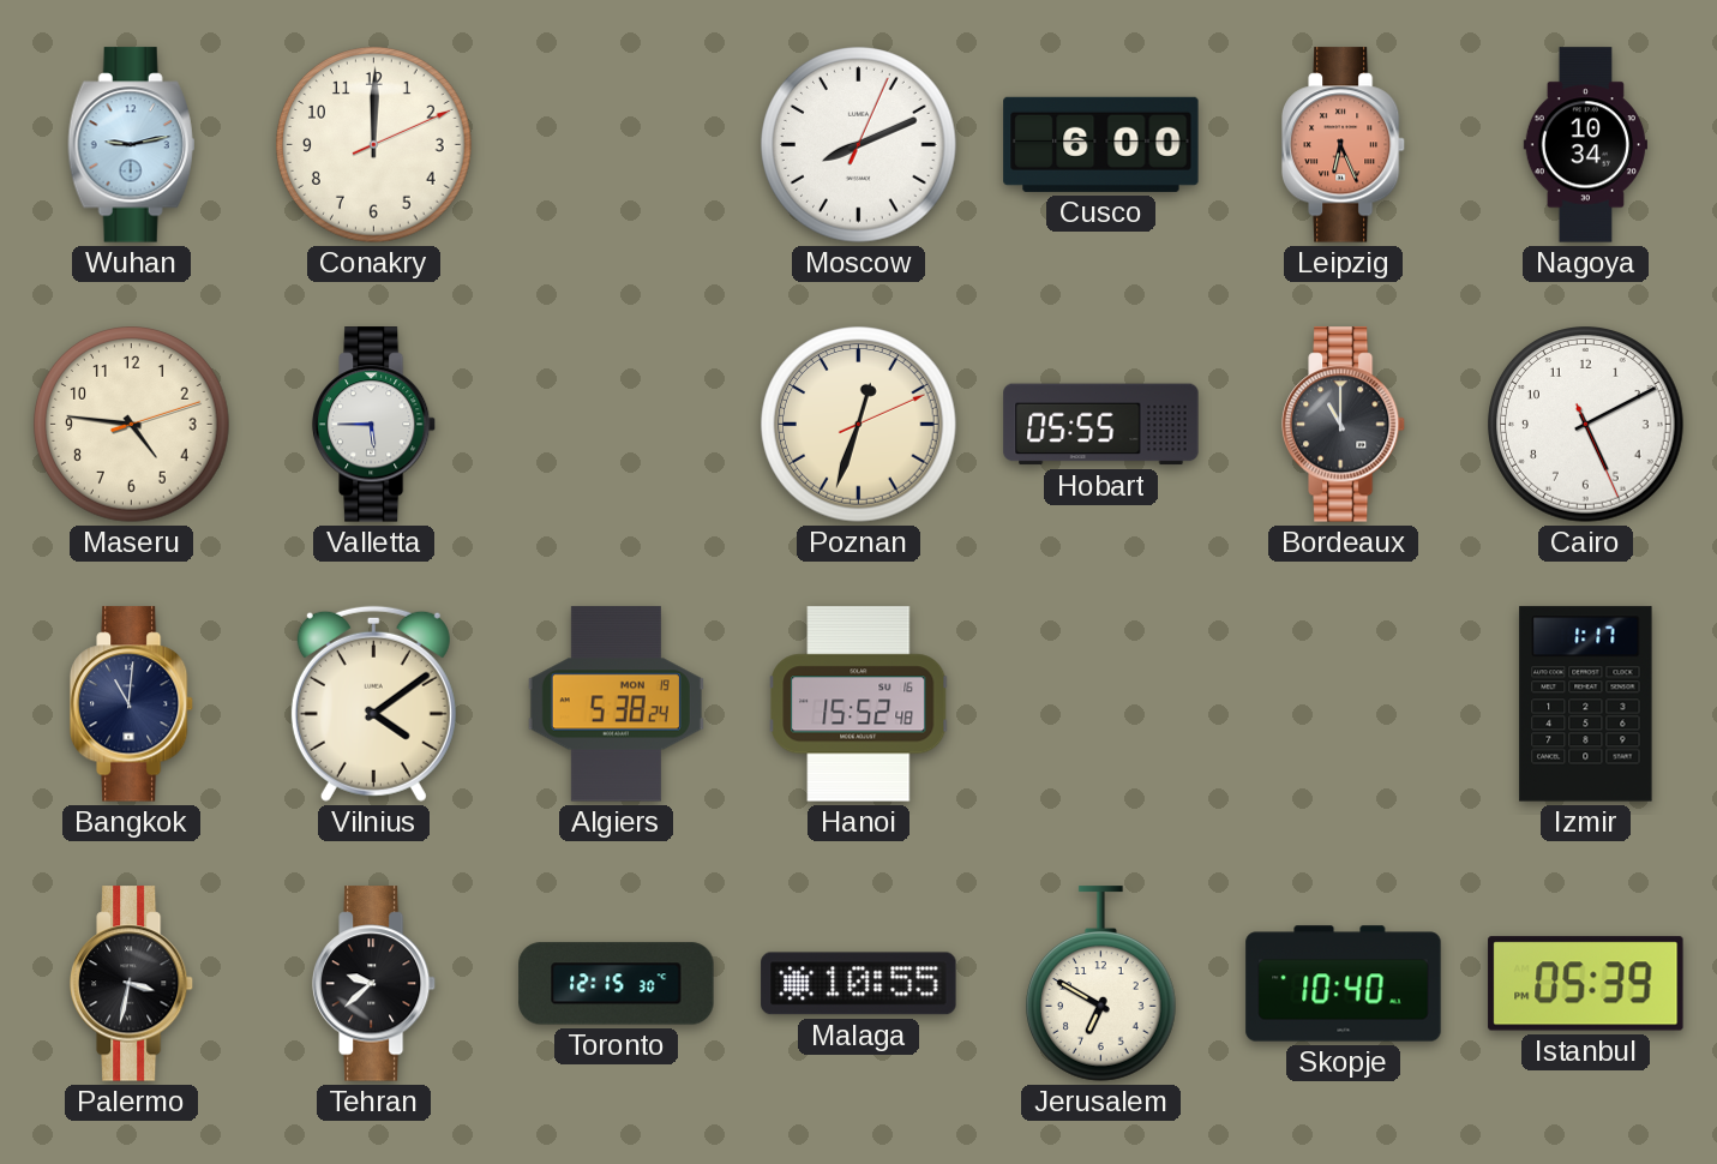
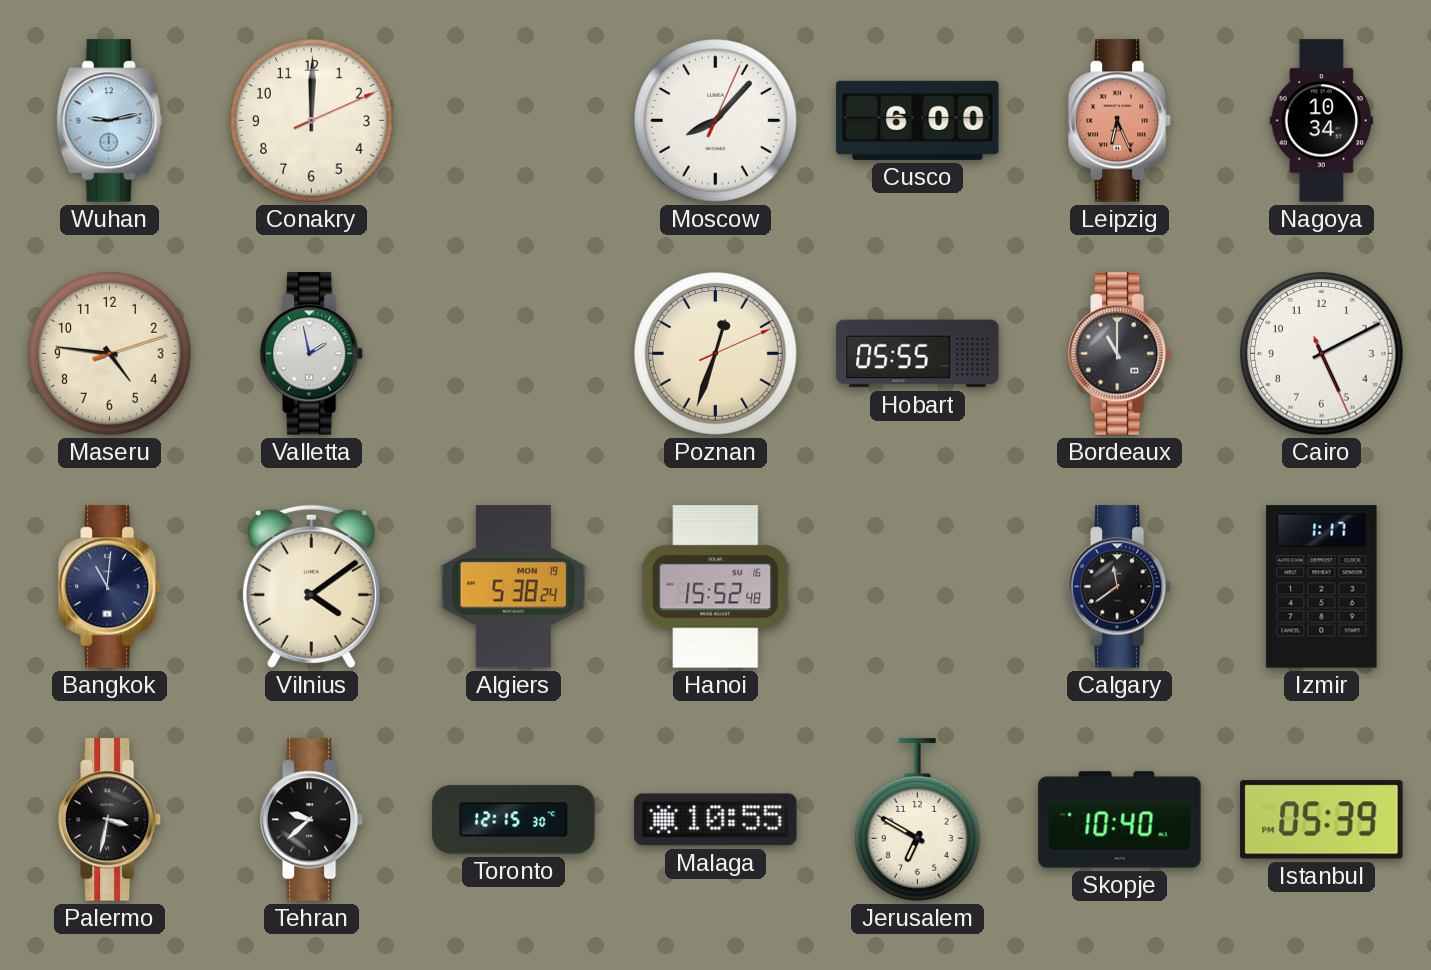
Moscow: 8:11 -> 8:07
Valletta: 5:45 -> 1:58
Calgary: none -> 11:39
